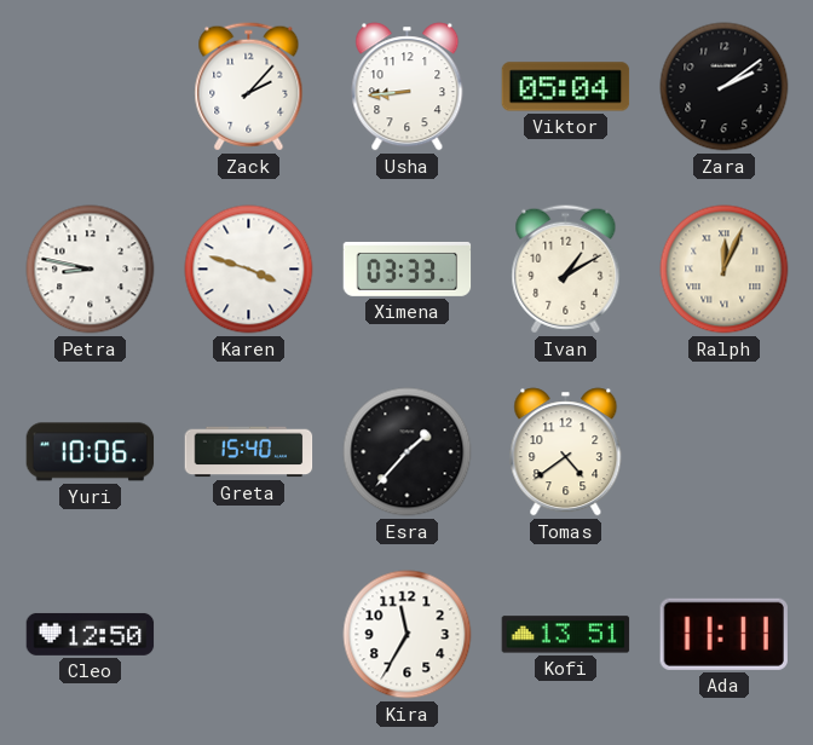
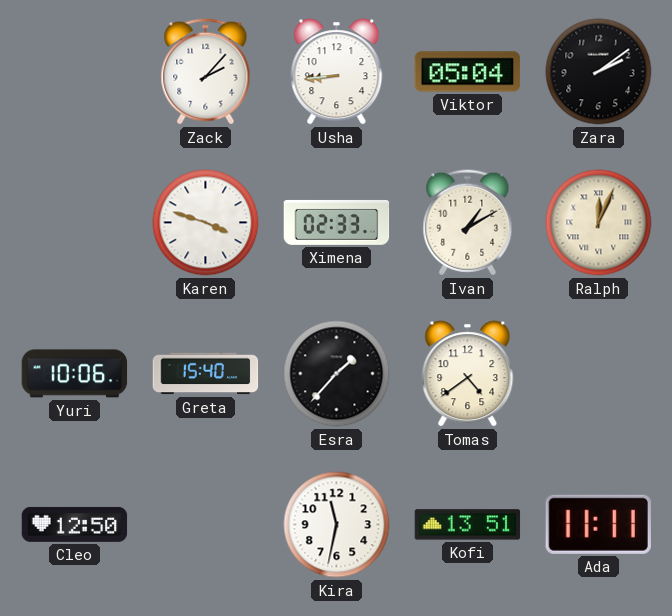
Petra: 8:47 -> none
Ximena: 03:33 -> 02:33
Kira: 11:35 -> 11:32
